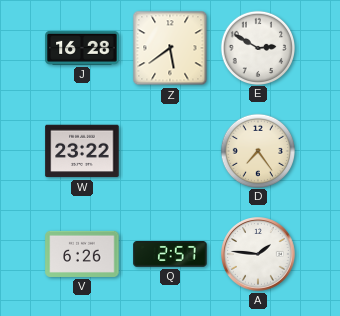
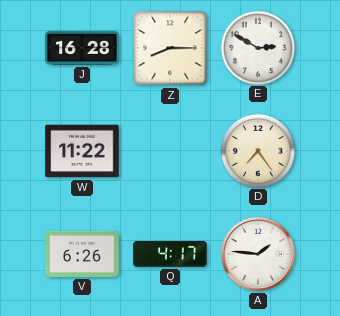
Z: 5:39 -> 8:15
W: 23:22 -> 11:22
Q: 2:57 -> 4:17
